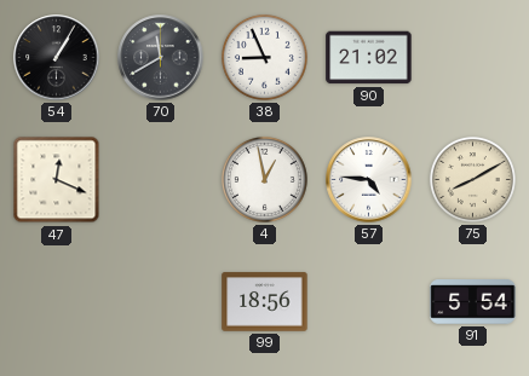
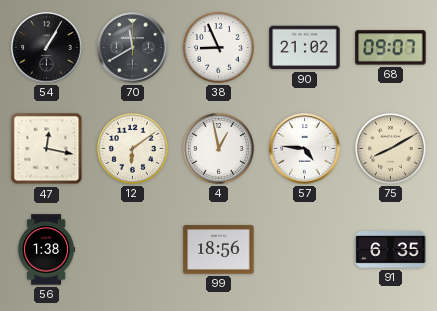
68: none -> 09:07
47: 12:19 -> 12:17
12: none -> 6:09
56: none -> 1:38
91: 5:54 -> 6:35
